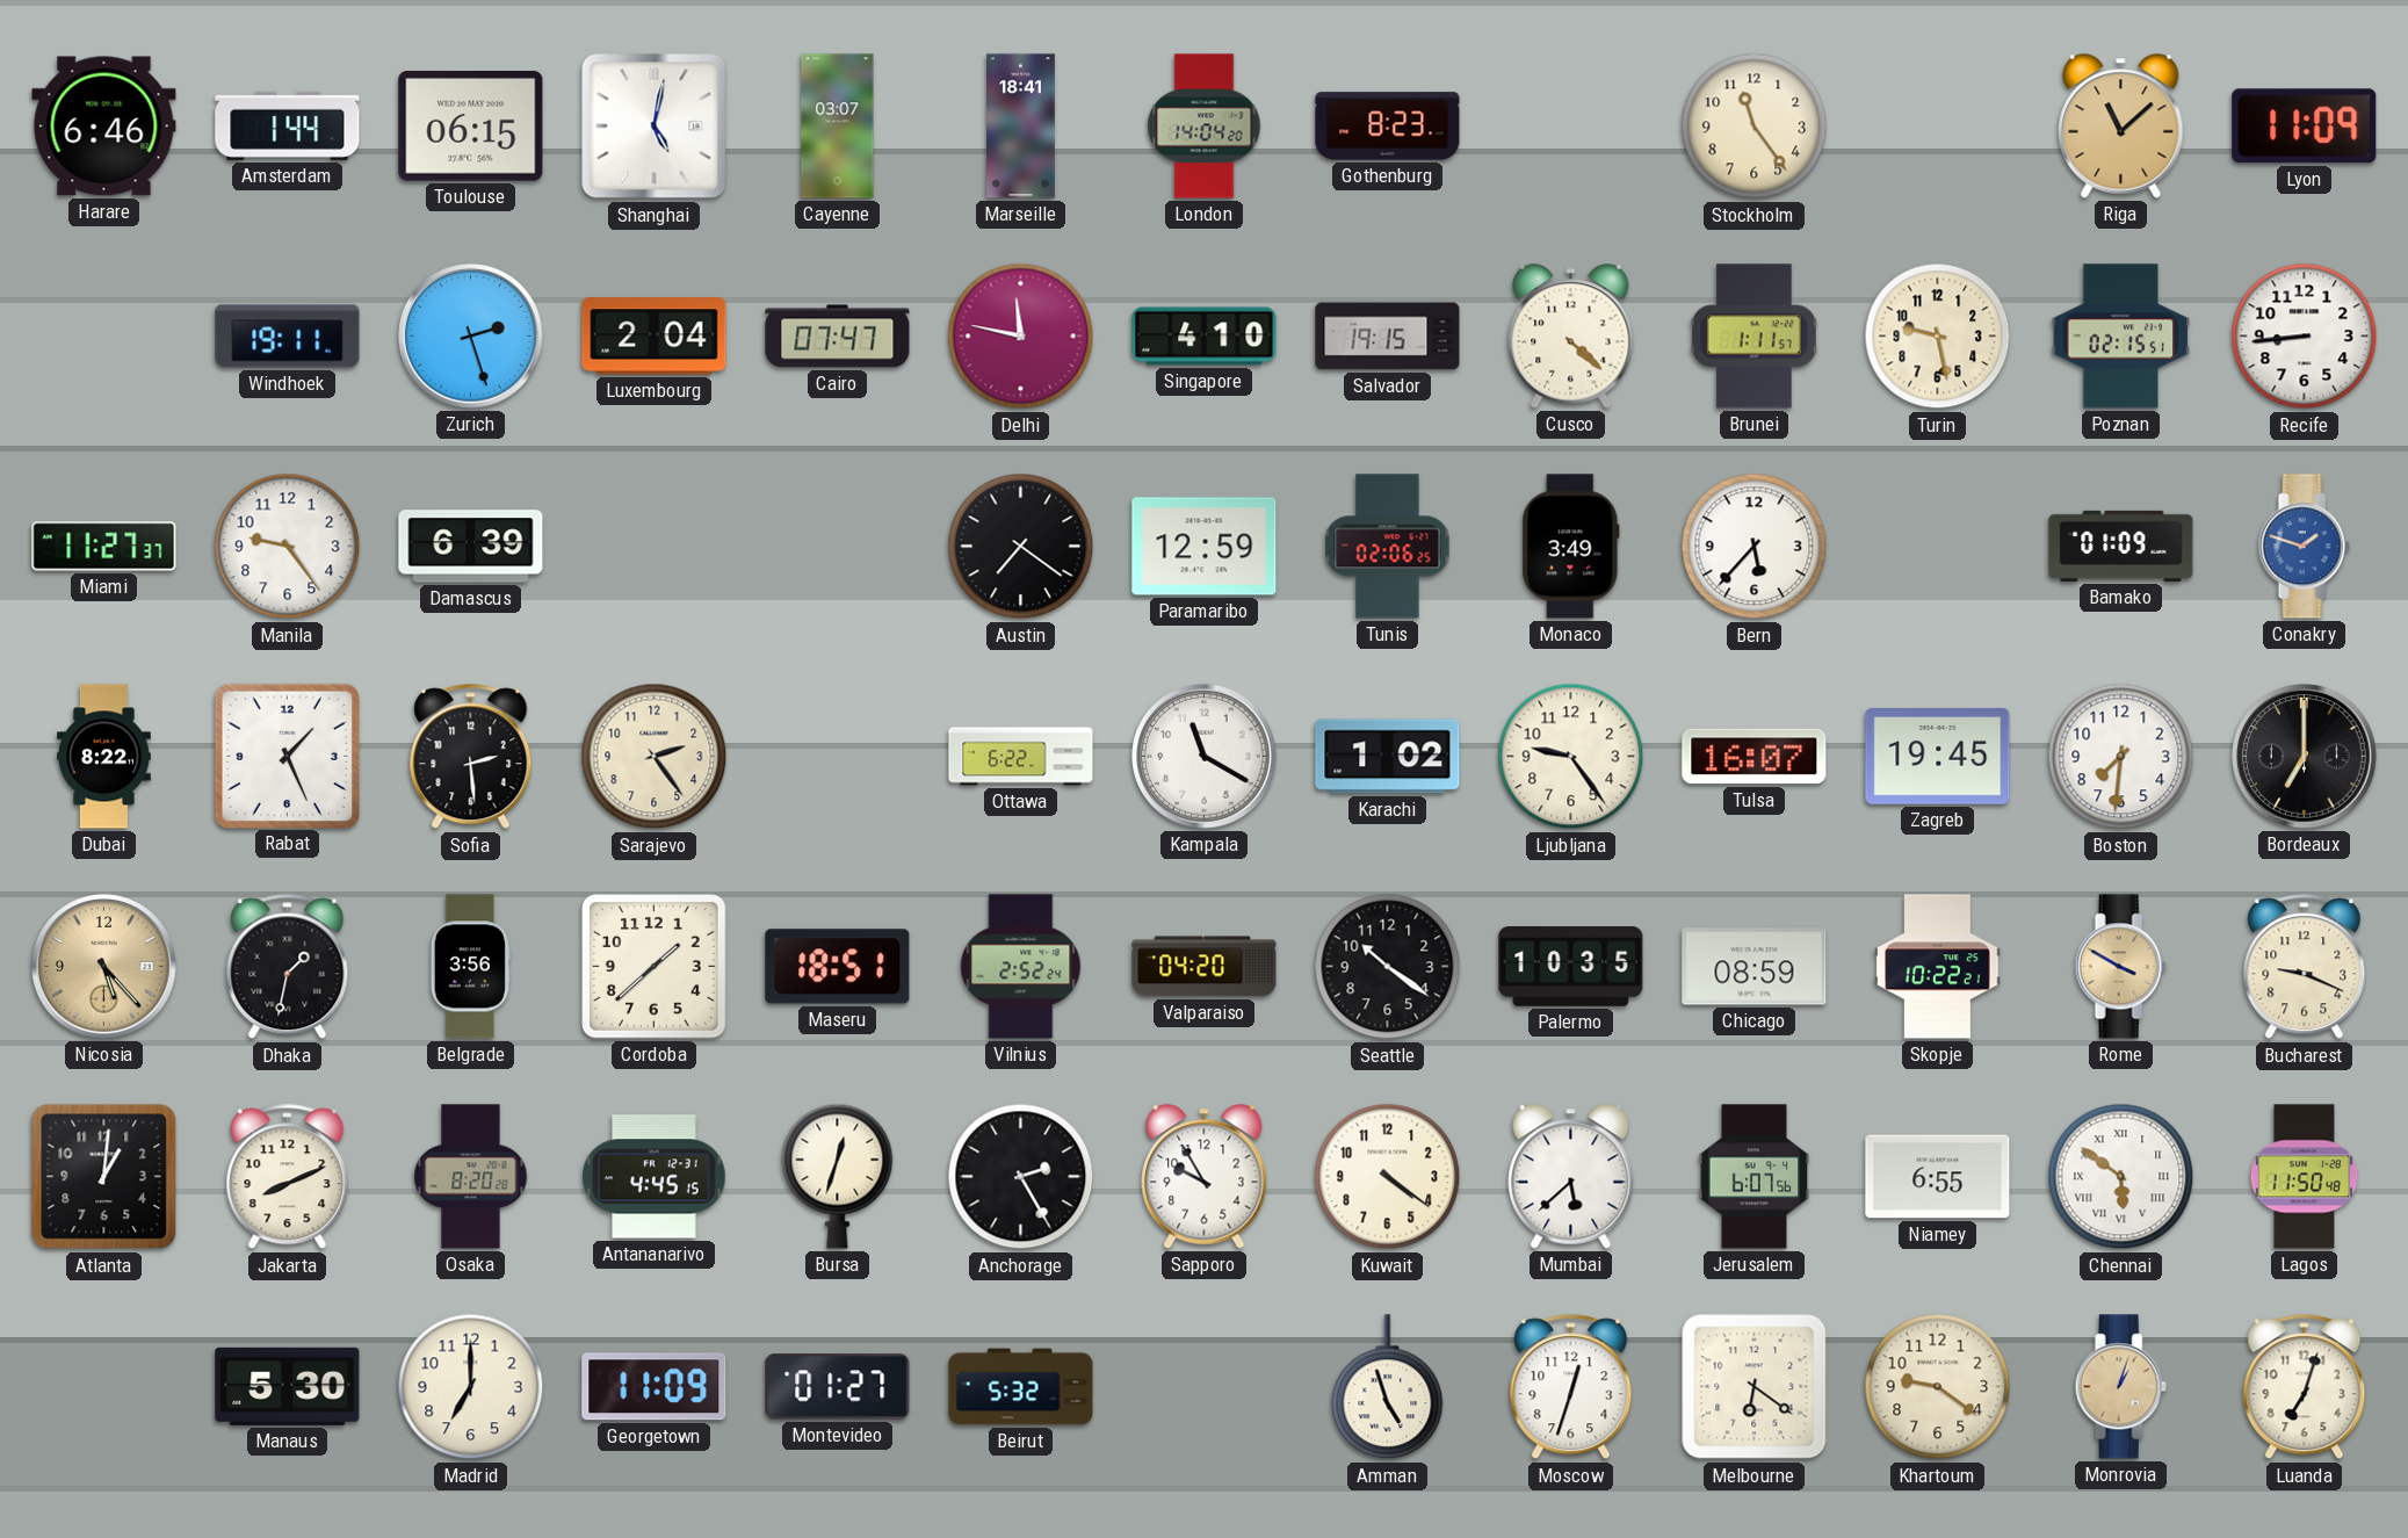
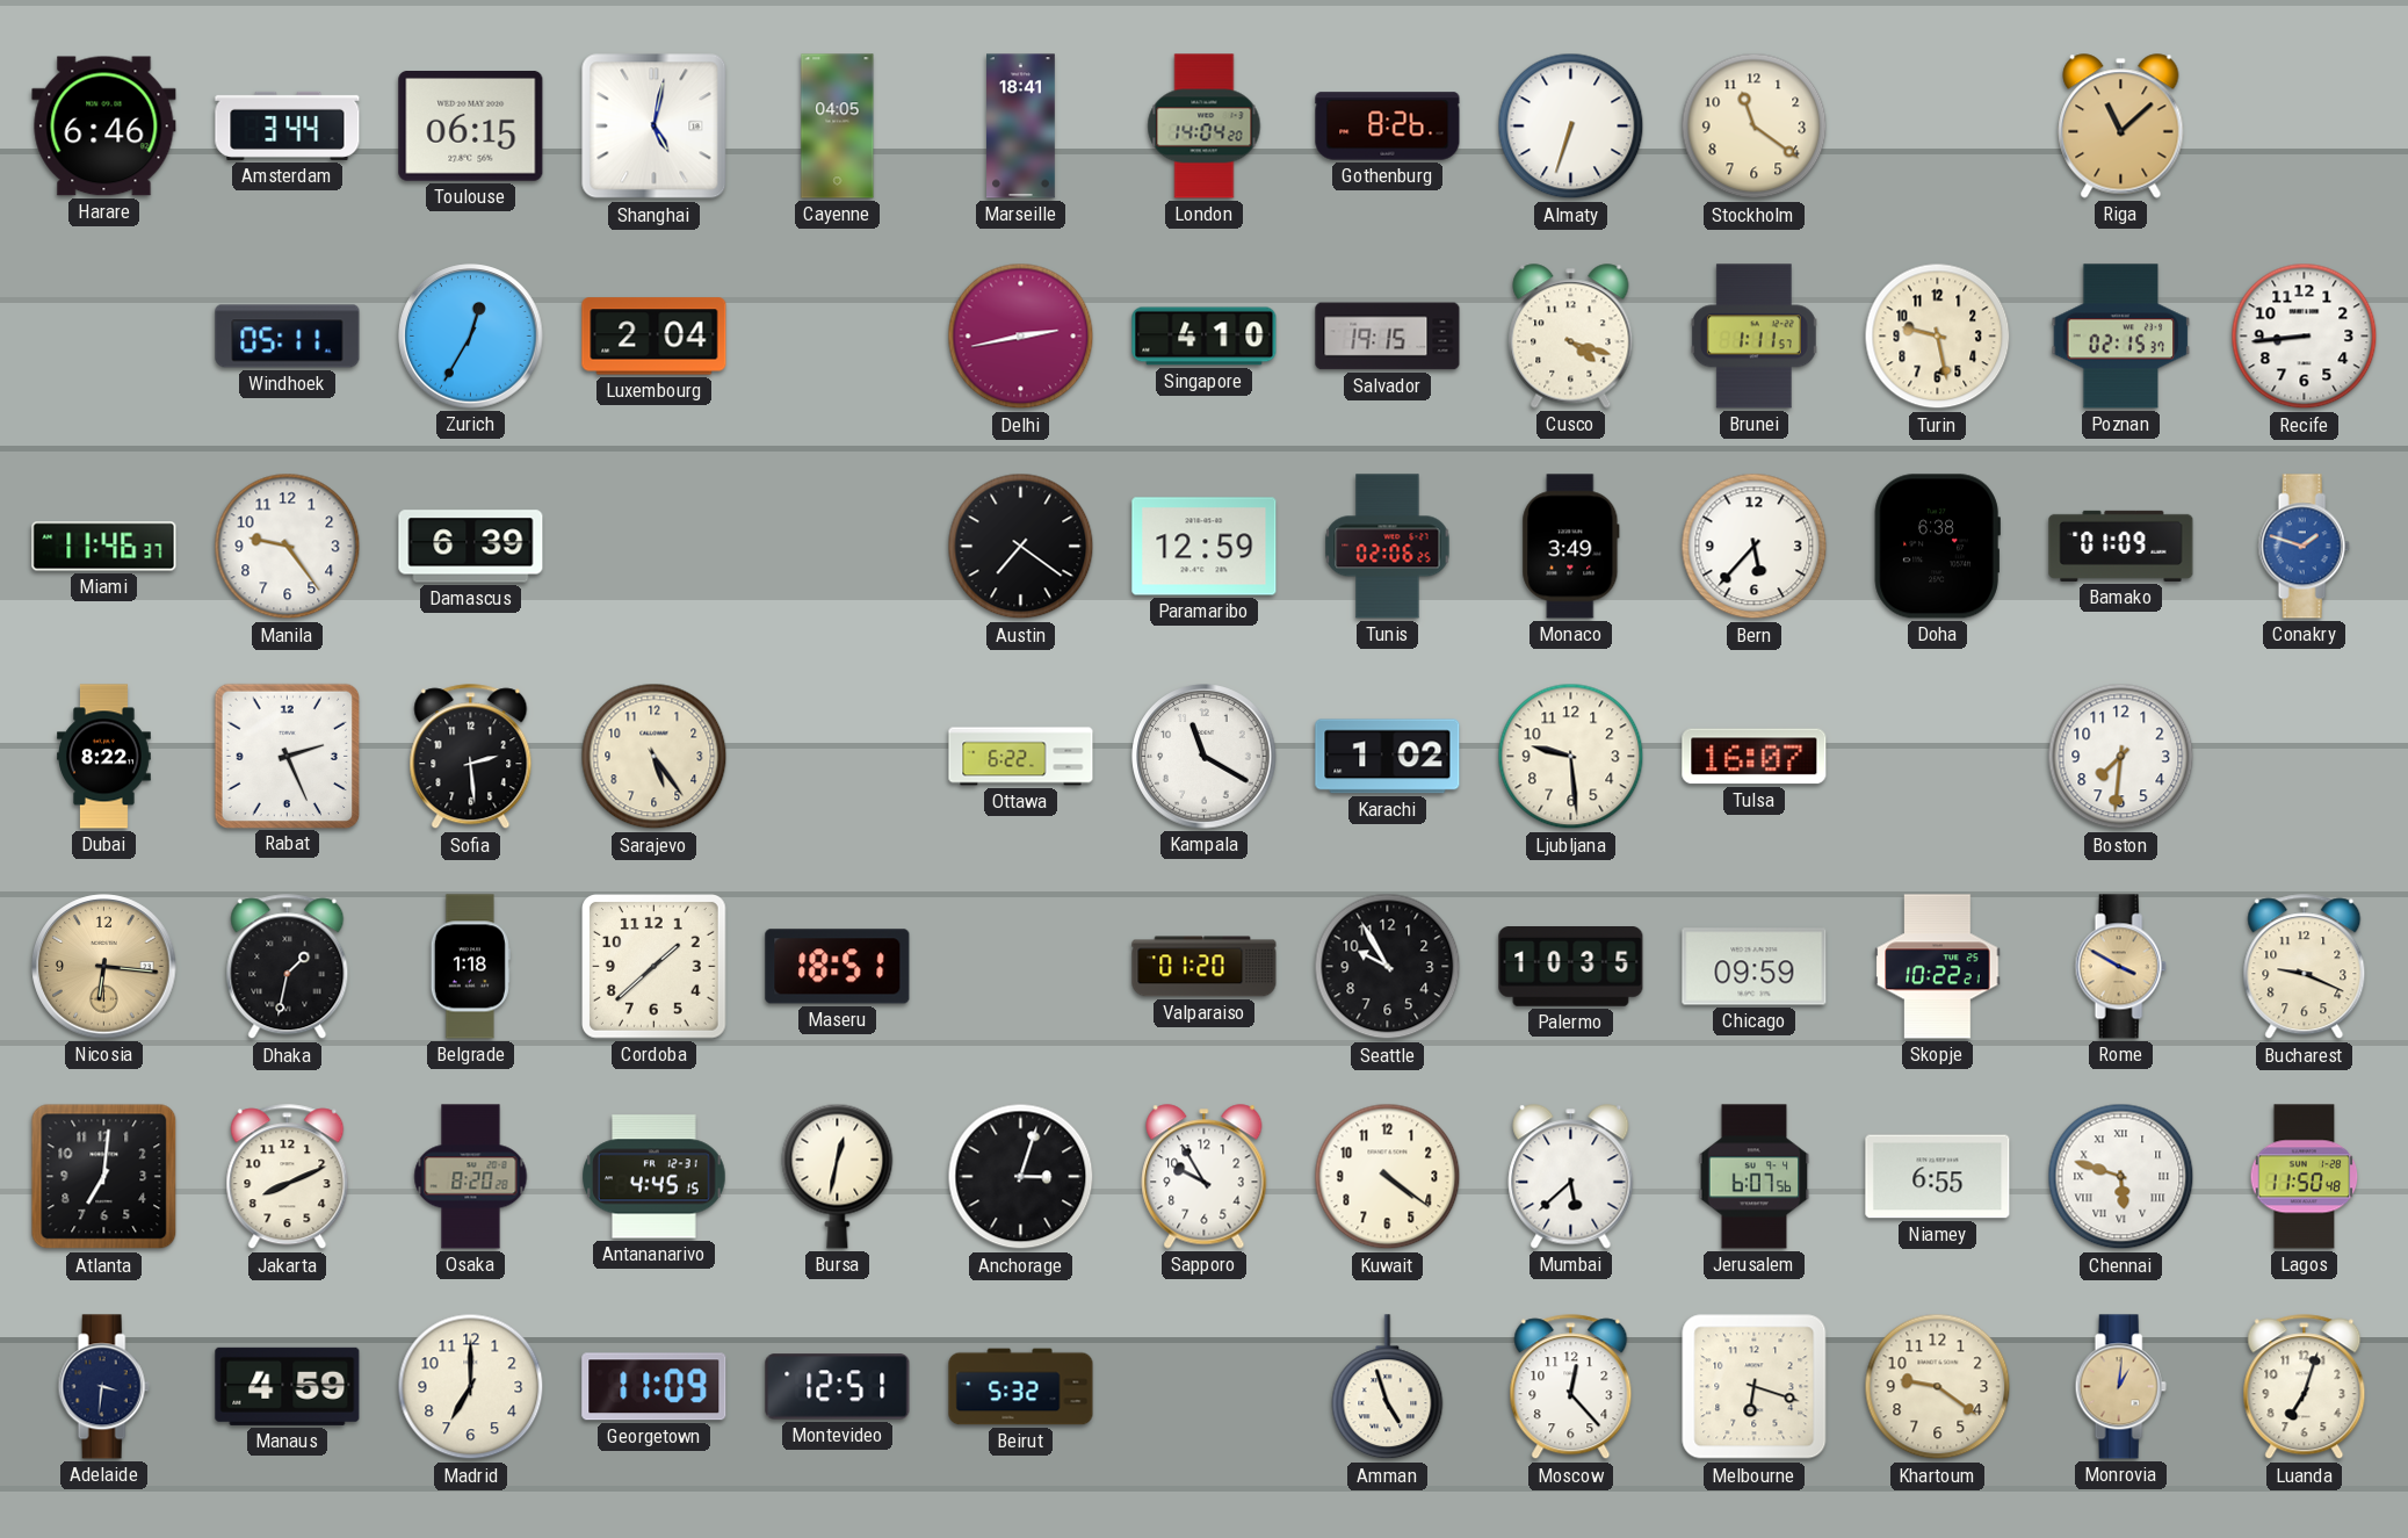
Amsterdam: 1:44 -> 3:44
Cayenne: 03:07 -> 04:05
Gothenburg: 8:23 -> 8:26
Almaty: none -> 6:33
Stockholm: 11:24 -> 11:21
Lyon: 11:09 -> none
Windhoek: 19:11 -> 05:11
Zurich: 2:27 -> 12:35
Cairo: 07:47 -> none
Delhi: 11:47 -> 2:43
Cusco: 4:22 -> 4:18
Poznan: 02:15:51 -> 02:15:37
Miami: 11:27 -> 11:46
Doha: none -> 6:38
Rabat: 1:26 -> 2:26
Sarajevo: 2:24 -> 5:24
Ljubljana: 9:24 -> 9:29
Zagreb: 19:45 -> none
Bordeaux: 7:00 -> none
Nicosia: 5:23 -> 6:16
Belgrade: 3:56 -> 1:18
Vilnius: 2:52 -> none
Valparaiso: 04:20 -> 01:20
Seattle: 10:21 -> 9:55
Chicago: 08:59 -> 09:59
Atlanta: 1:01 -> 7:01
Bursa: 12:33 -> 12:32
Anchorage: 2:25 -> 3:03
Chennai: 5:51 -> 5:48
Adelaide: none -> 3:31
Manaus: 5:30 -> 4:59
Montevideo: 01:27 -> 12:51
Moscow: 12:33 -> 12:23
Melbourne: 6:21 -> 6:18
Monrovia: 1:03 -> 1:01
